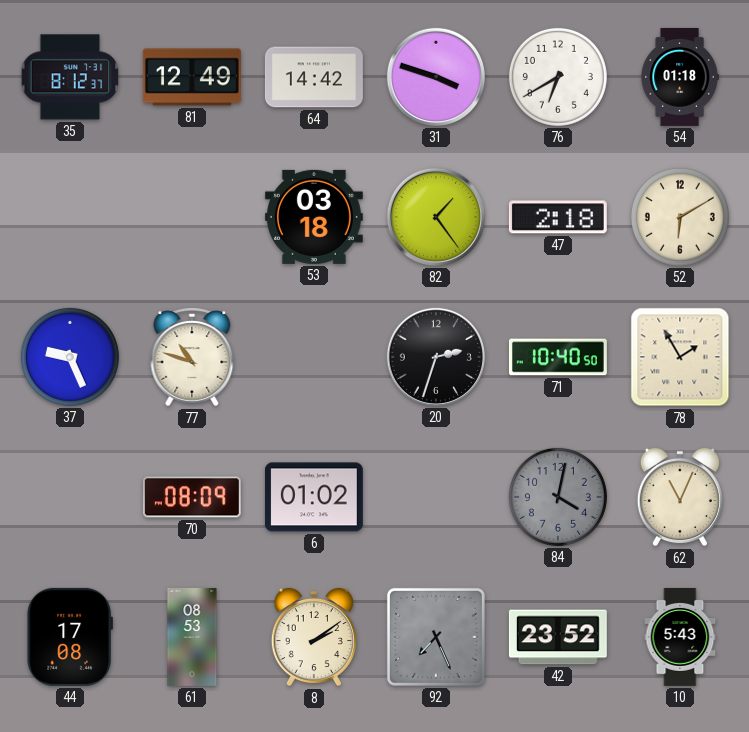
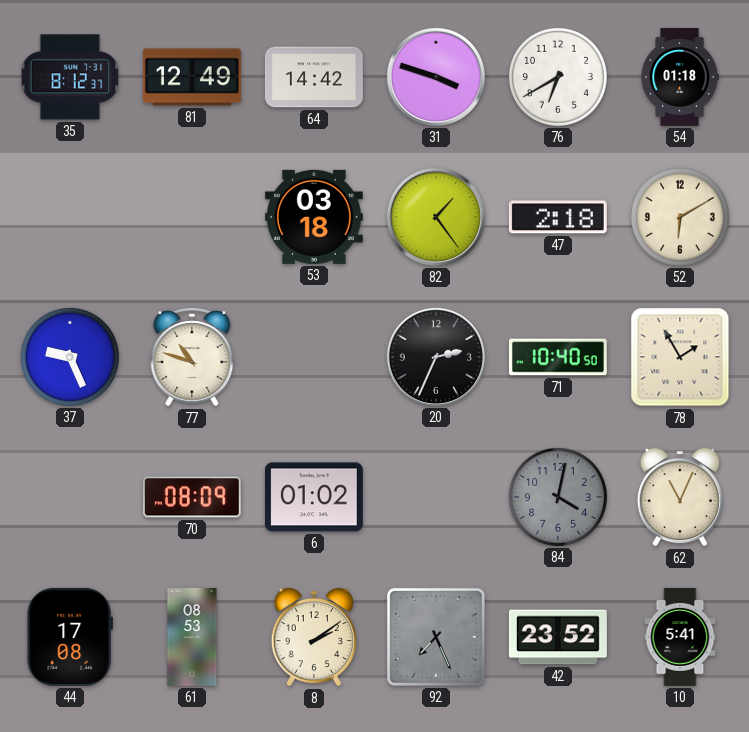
20: 2:33 -> 2:34
10: 5:43 -> 5:41
